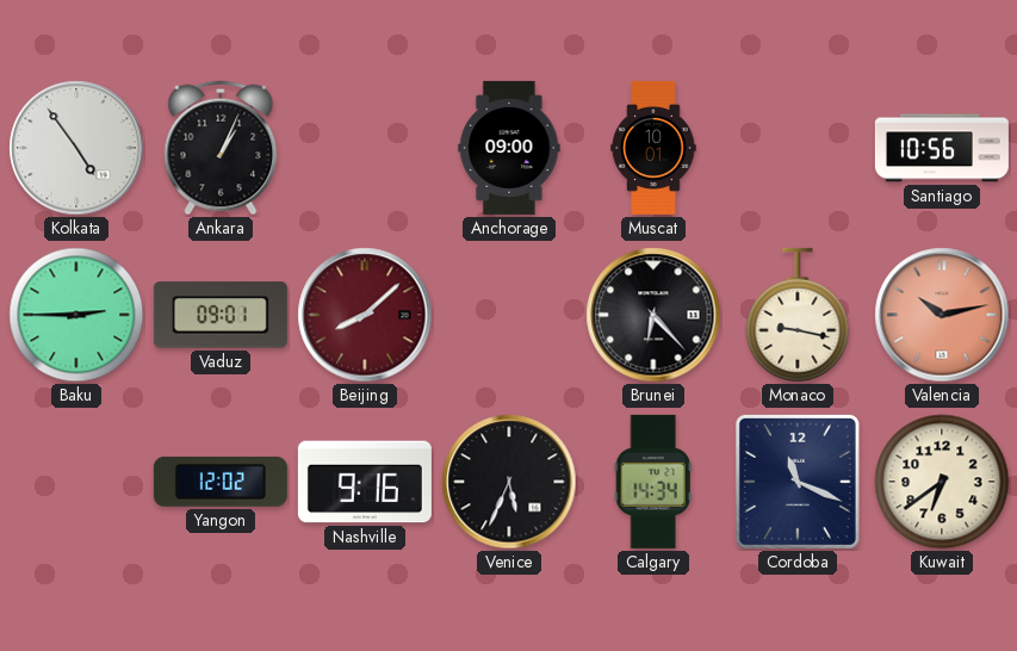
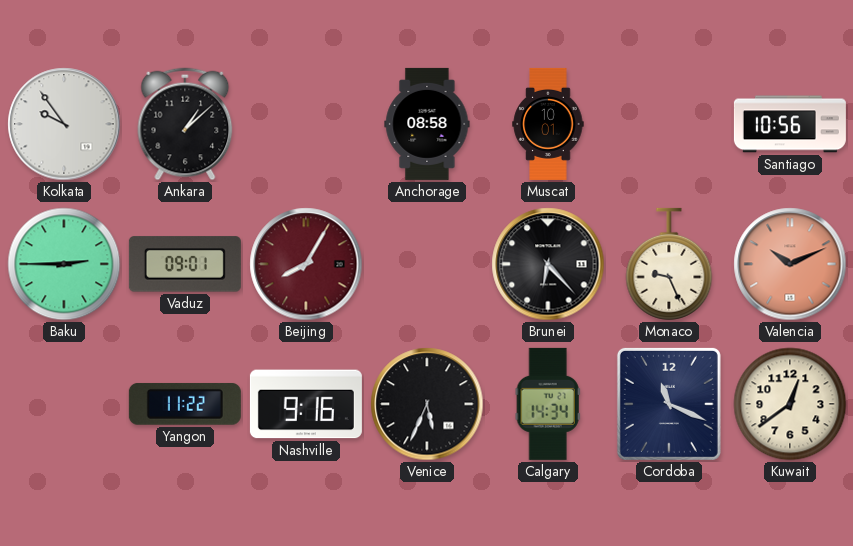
Kolkata: 4:54 -> 9:54
Ankara: 1:04 -> 1:08
Anchorage: 09:00 -> 08:58
Beijing: 8:08 -> 8:05
Monaco: 9:17 -> 9:26
Valencia: 10:13 -> 10:11
Yangon: 12:02 -> 11:22
Kuwait: 6:39 -> 12:39
